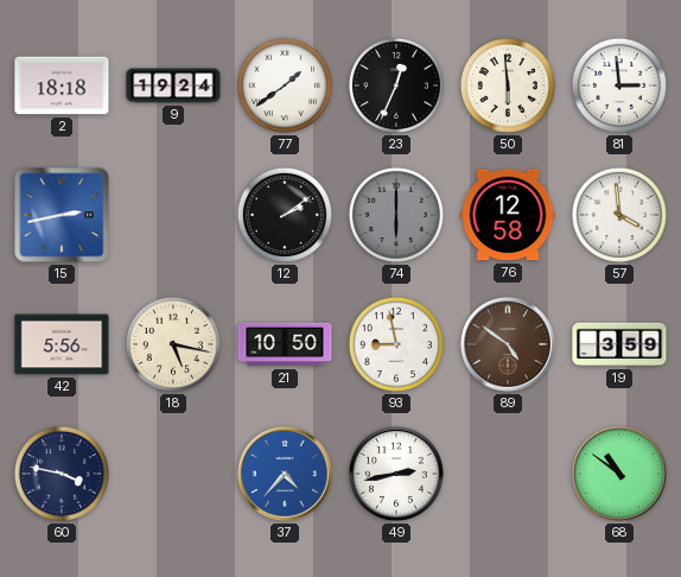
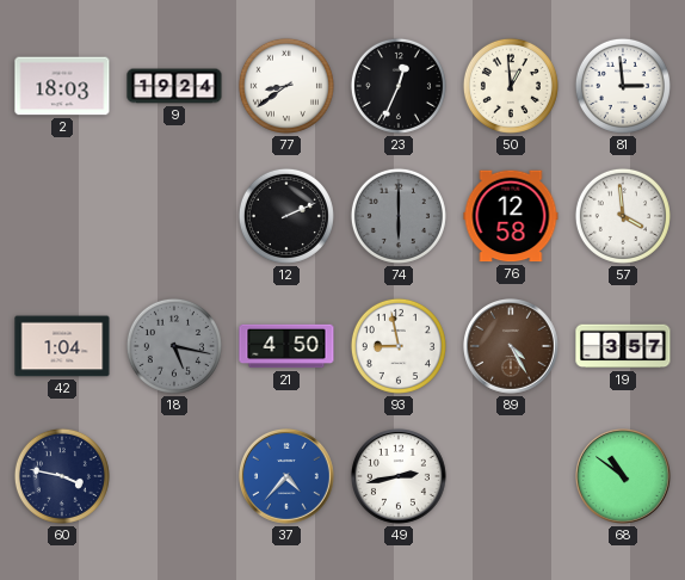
2: 18:18 -> 18:03
77: 1:39 -> 8:39
50: 5:59 -> 12:59
15: 2:43 -> none
12: 2:09 -> 2:11
42: 5:56 -> 1:04
18 dial: cream -> grey
21: 10:50 -> 4:50
89: 4:51 -> 4:25
19: 3:59 -> 3:57
